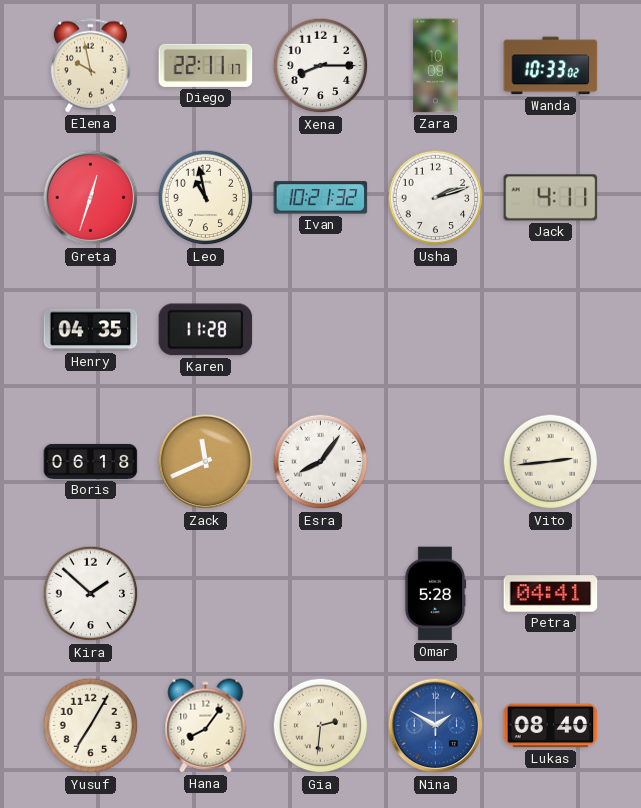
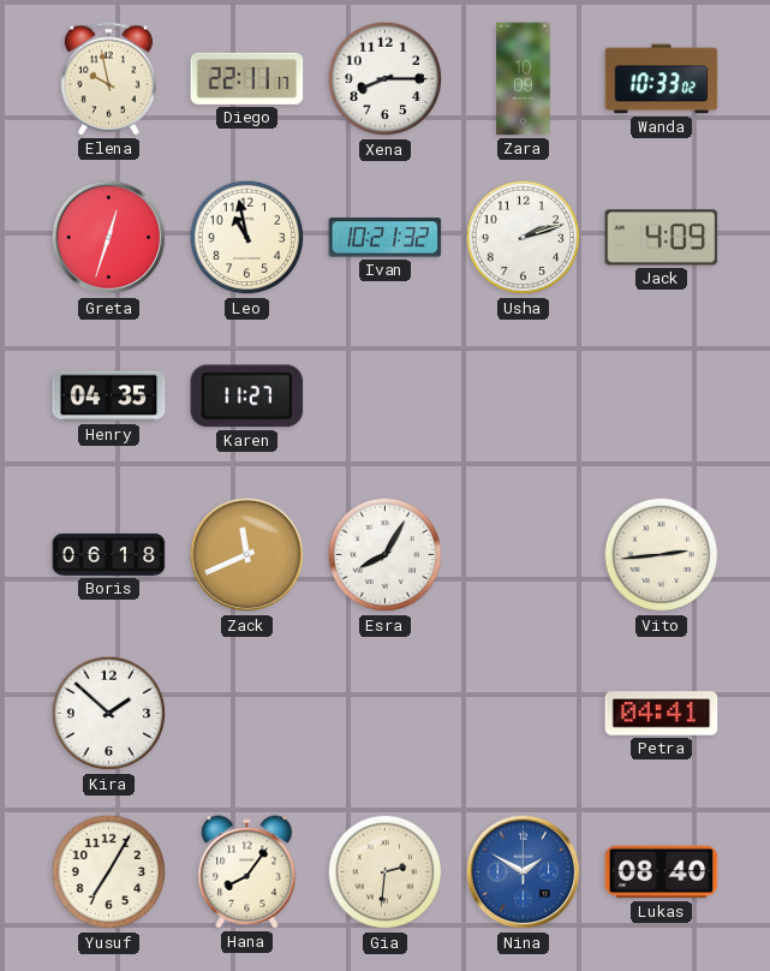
Jack: 4:11 -> 4:09
Karen: 11:28 -> 11:27
Esra: 8:06 -> 8:05
Omar: 5:28 -> none
